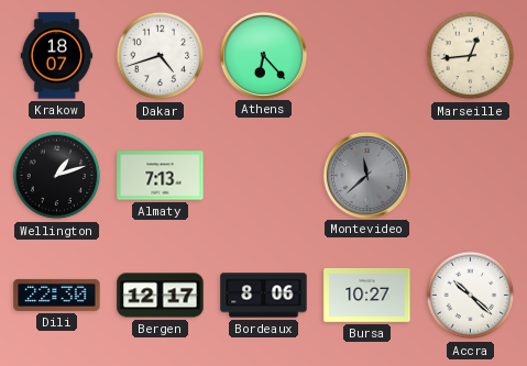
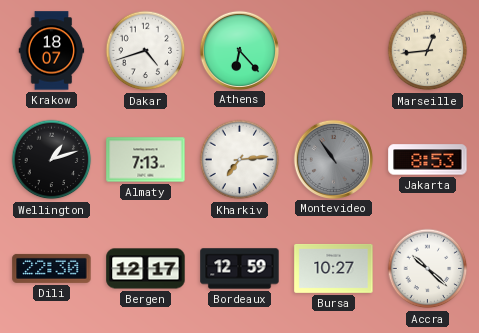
Kharkiv: none -> 7:14
Montevideo: 11:38 -> 10:54
Jakarta: none -> 8:53
Bordeaux: 8:06 -> 12:59
